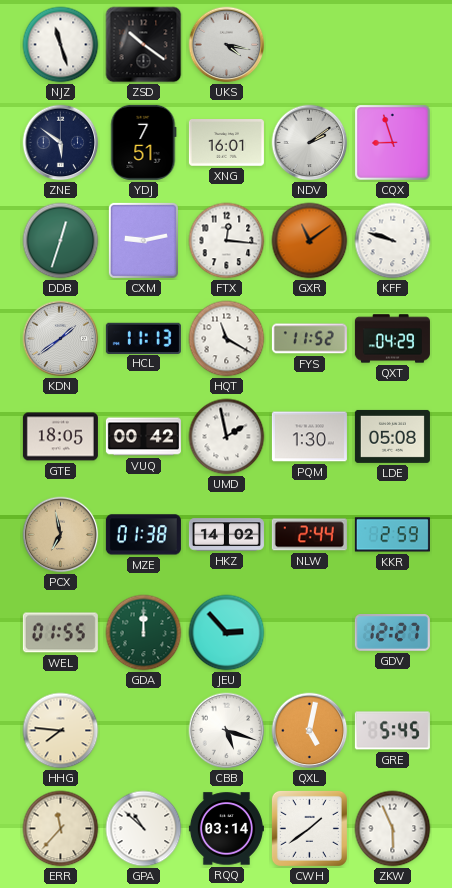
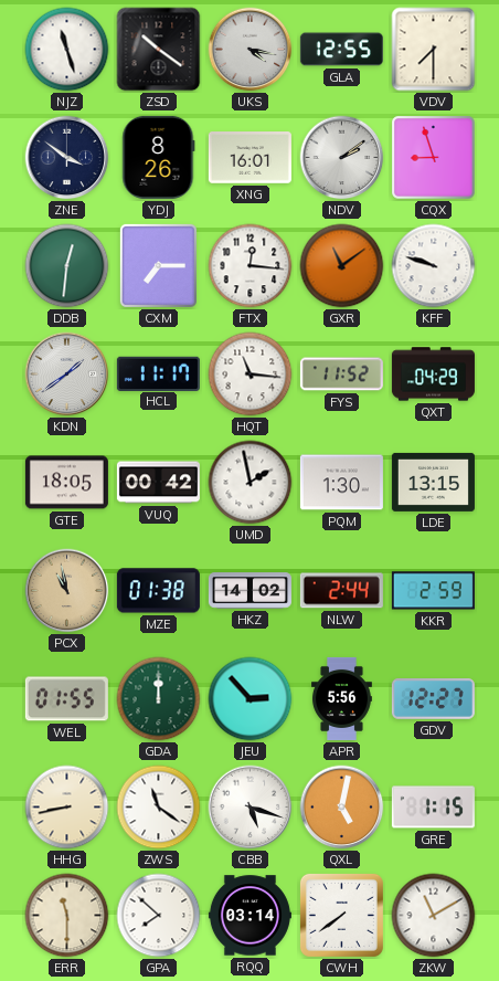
GLA: none -> 12:55
VDV: none -> 7:30
ZNE: 5:51 -> 3:51
YDJ: 7:51 -> 8:26
DDB: 12:33 -> 12:31
CXM: 9:13 -> 7:15
HCL: 11:13 -> 11:17
HQT: 11:20 -> 11:16
LDE: 05:08 -> 13:15
PCX: 6:58 -> 10:58
APR: none -> 5:56
HHG: 7:46 -> 8:43
ZWS: none -> 11:21
GRE: 5:45 -> 1:15
ERR: 11:37 -> 11:30
GPA: 10:52 -> 7:52
CWH: 1:39 -> 7:39
ZKW: 5:56 -> 11:10
